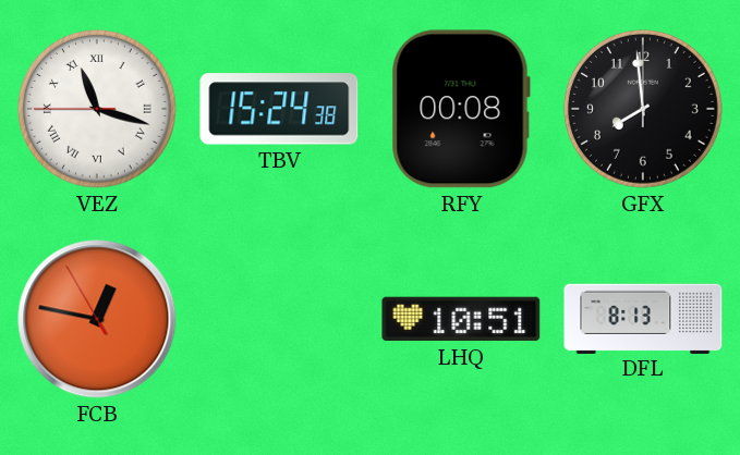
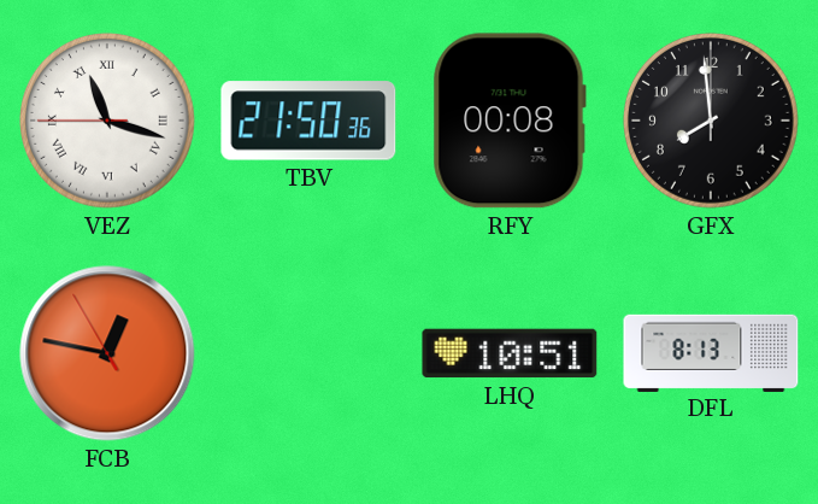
TBV: 15:24 -> 21:50
